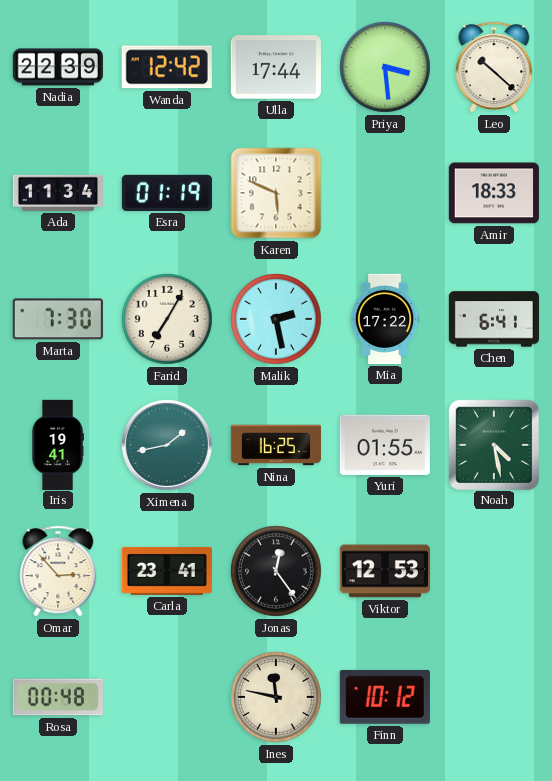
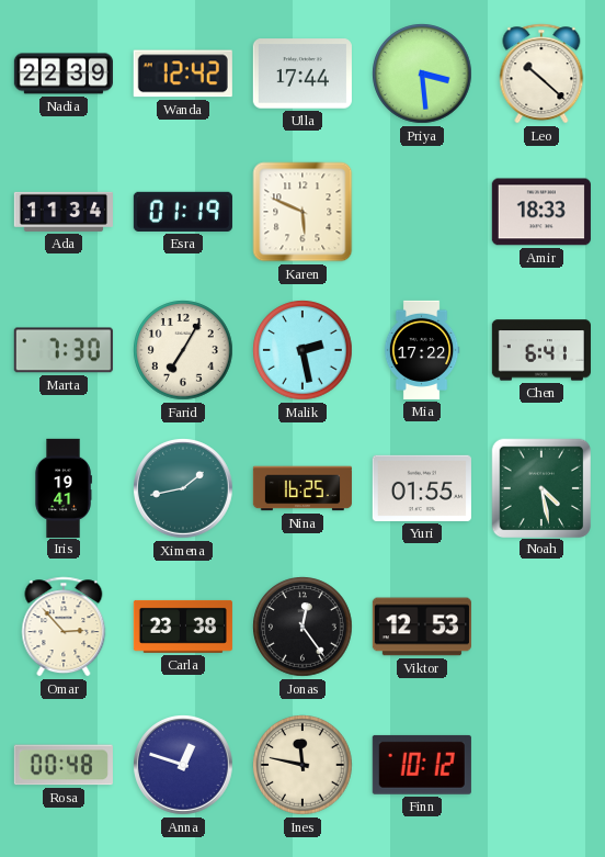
Carla: 23:41 -> 23:38
Anna: none -> 12:48
